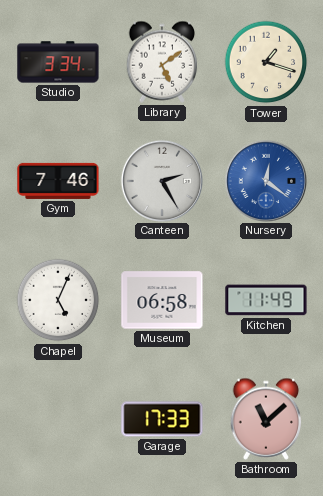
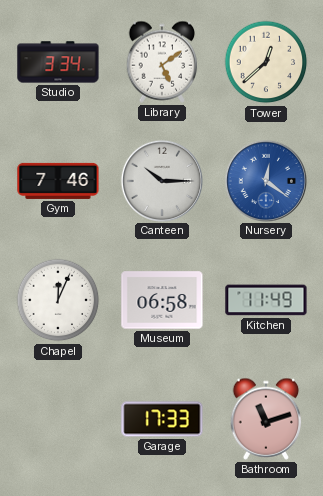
Tower: 1:18 -> 12:38
Canteen: 2:25 -> 10:15
Chapel: 5:04 -> 12:04
Bathroom: 11:08 -> 11:12
